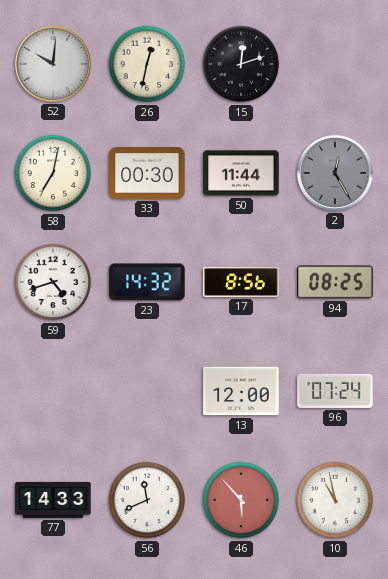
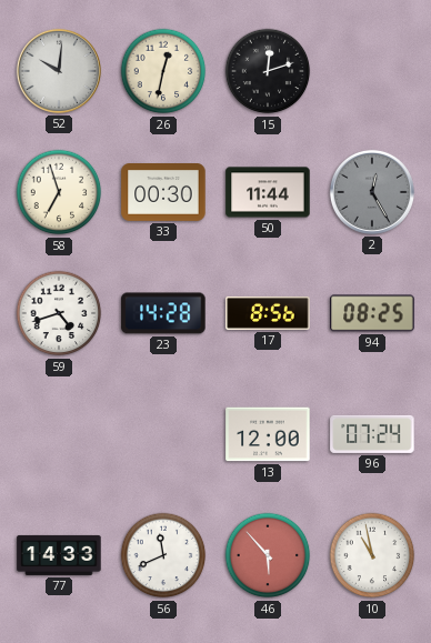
58: 7:02 -> 6:57
23: 14:32 -> 14:28
